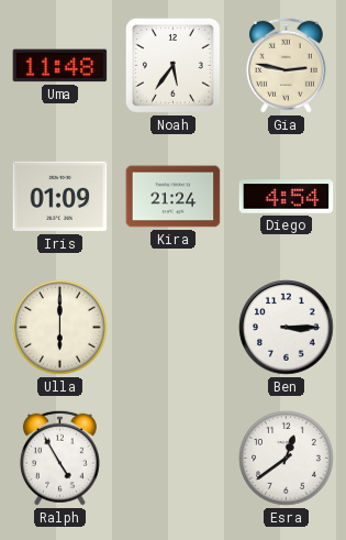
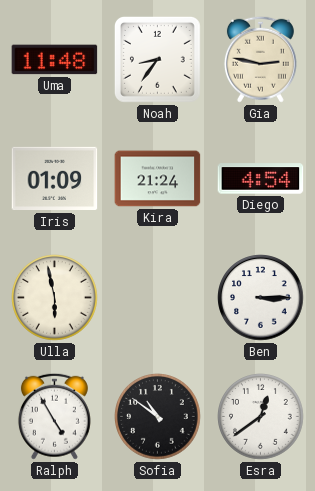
Noah: 5:36 -> 8:36
Ulla: 6:00 -> 5:58
Sofia: none -> 10:51
